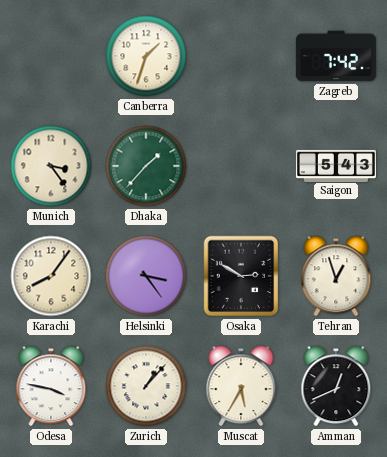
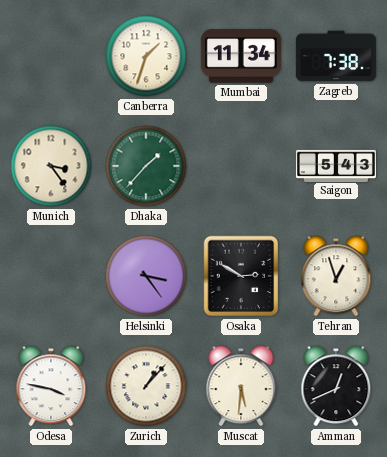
Mumbai: none -> 11:34
Zagreb: 7:42 -> 7:38
Karachi: 8:06 -> none
Muscat: 5:35 -> 5:31
